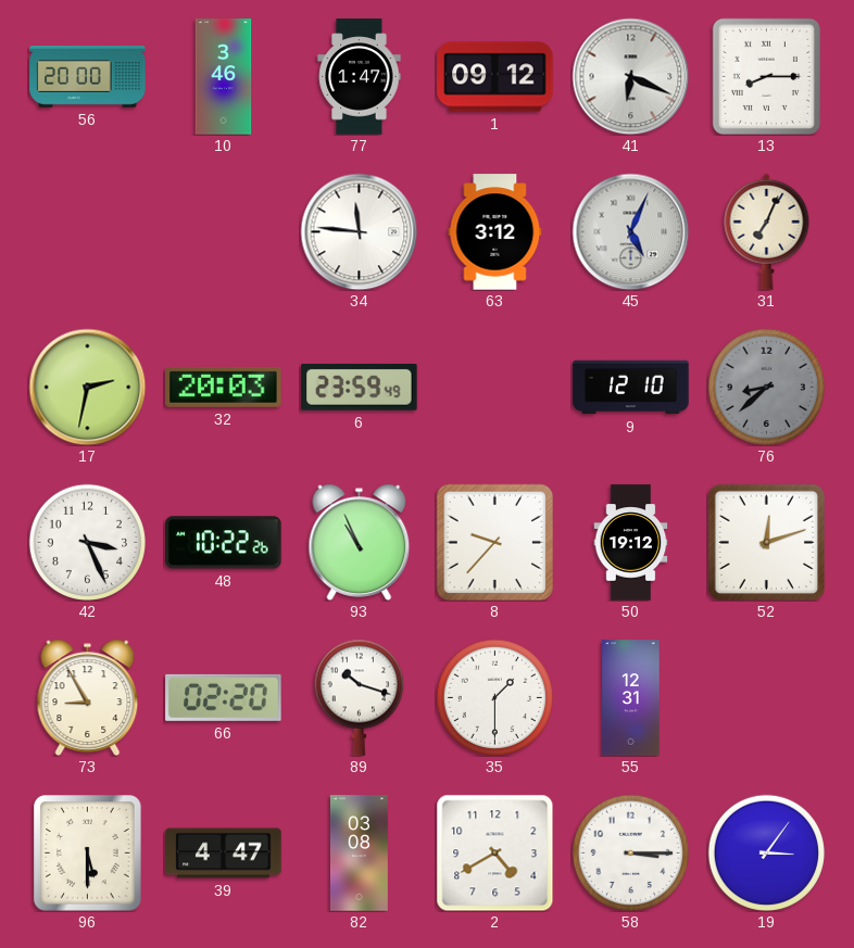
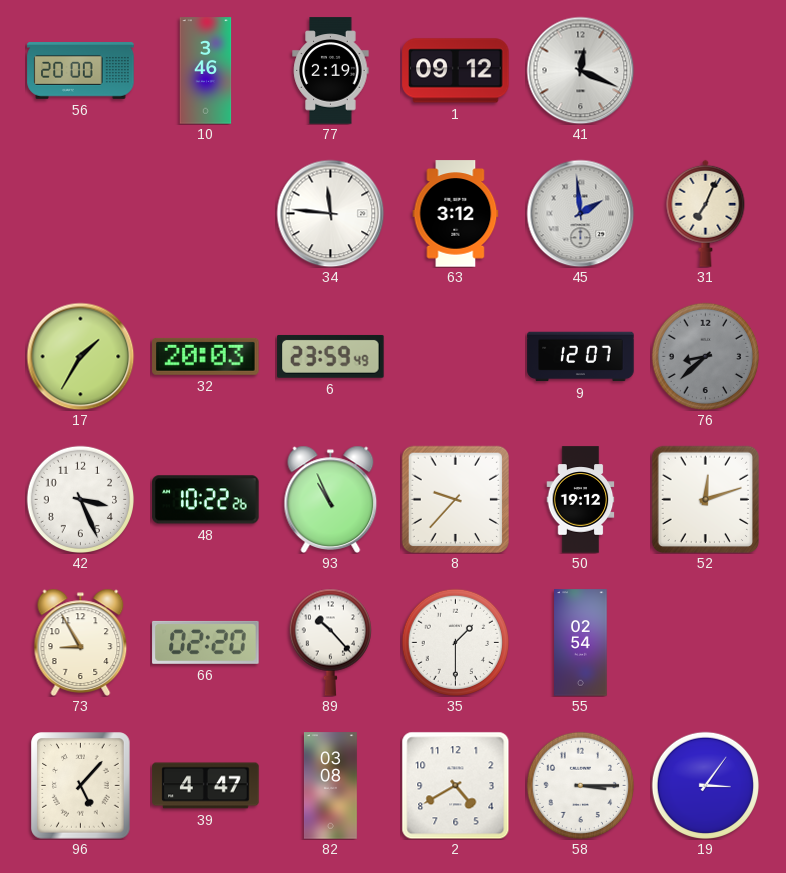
77: 1:47 -> 2:19
41: 6:19 -> 12:19
13: 8:15 -> none
45: 5:04 -> 1:59
17: 2:32 -> 1:35
9: 12:10 -> 12:07
89: 10:18 -> 10:23
55: 12:31 -> 02:54
96: 5:30 -> 5:07
